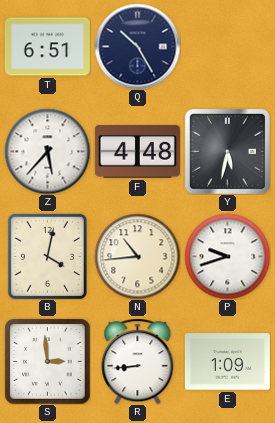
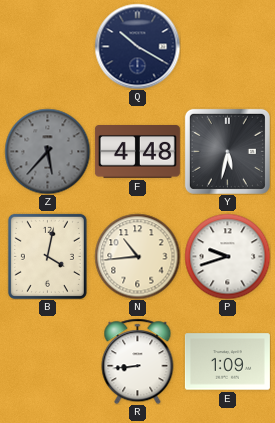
T: 6:51 -> none
Q: 10:25 -> 10:20
Z dial: white -> grey
S: 2:59 -> none
